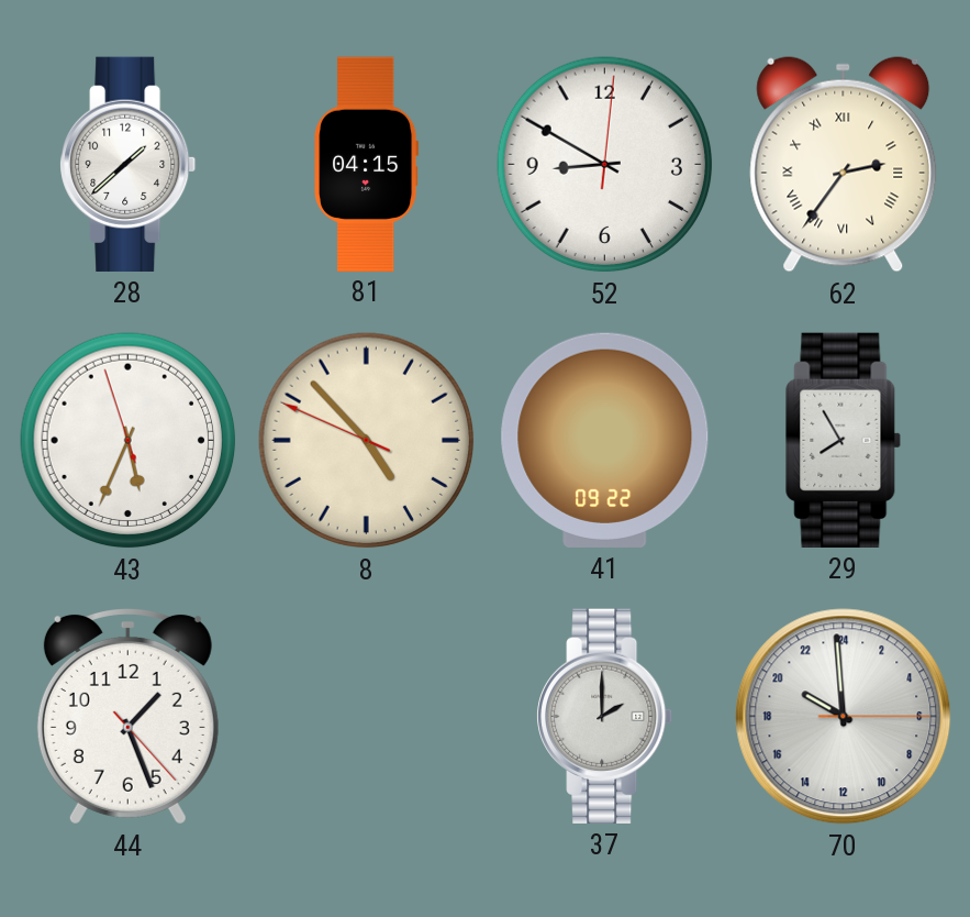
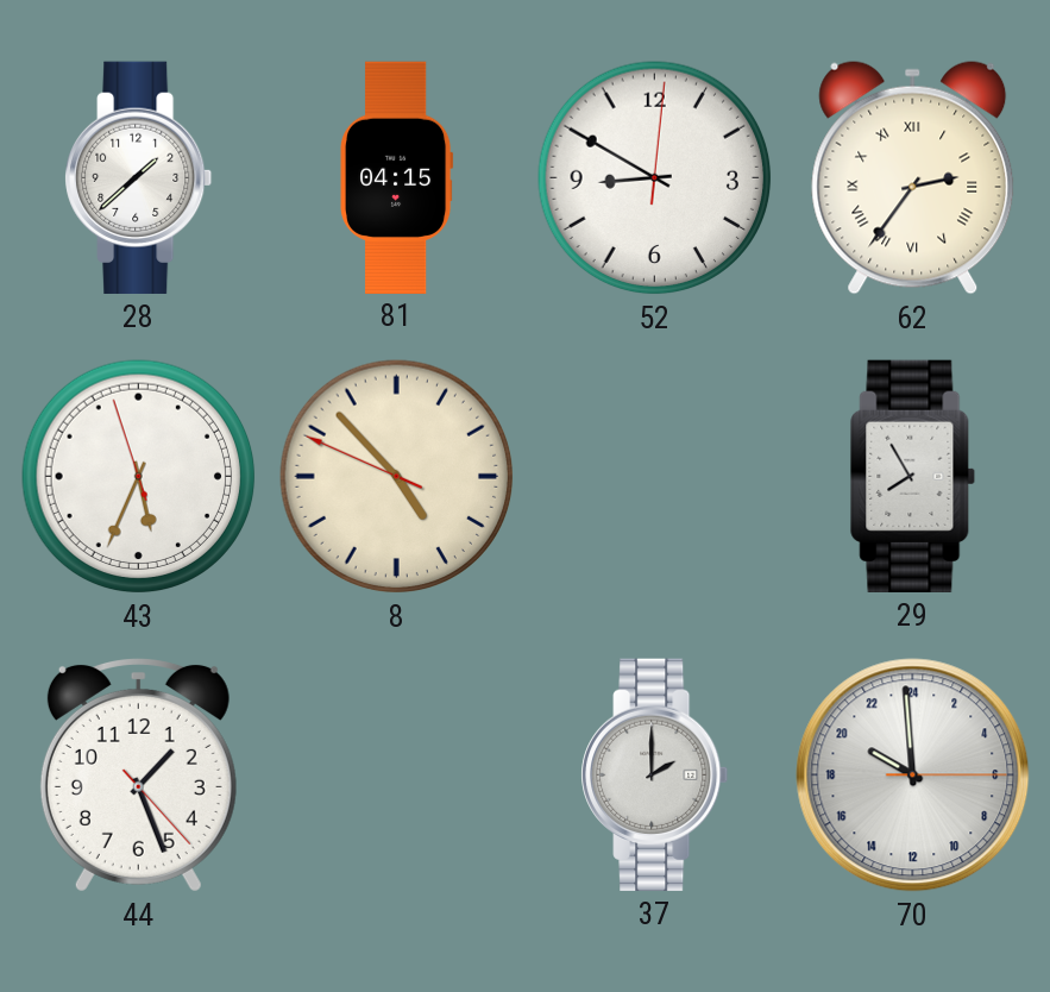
41: 09:22 -> none
